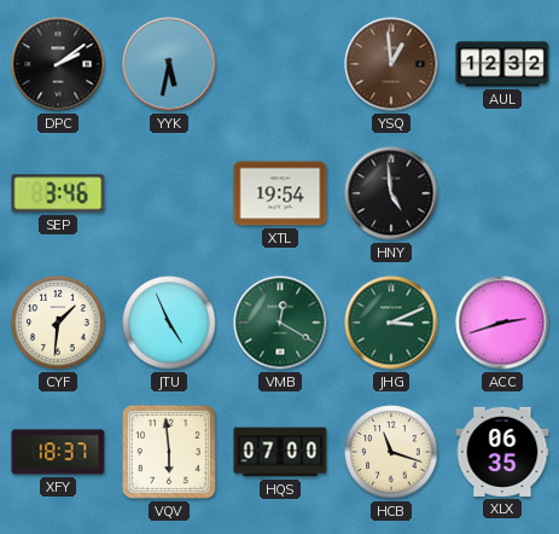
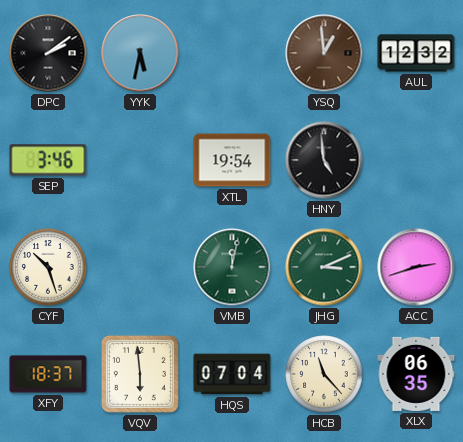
CYF: 1:31 -> 10:27
JTU: 4:56 -> none
VMB: 12:20 -> 12:02
HQS: 07:00 -> 07:04
HCB: 11:18 -> 11:23
